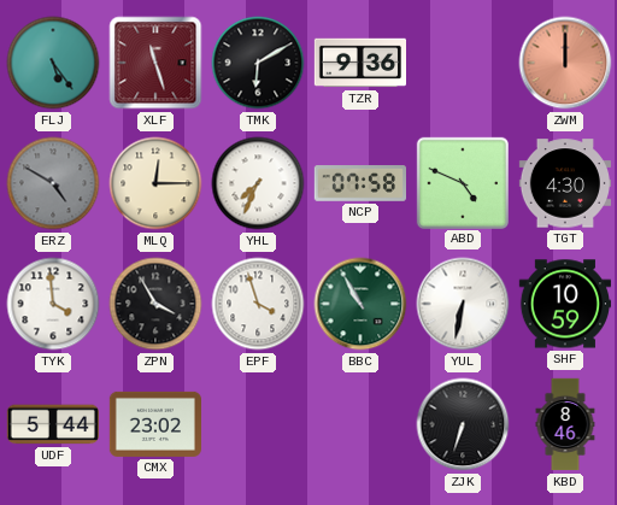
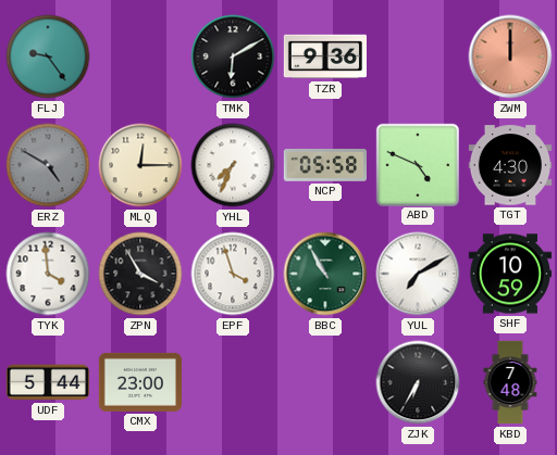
FLJ: 5:24 -> 9:24
XLF: 11:27 -> none
NCP: 07:58 -> 05:58
YUL: 6:32 -> 7:10
CMX: 23:02 -> 23:00
ZJK: 6:33 -> 6:35
KBD: 8:46 -> 7:48
